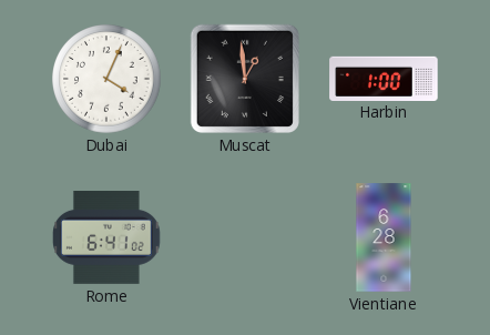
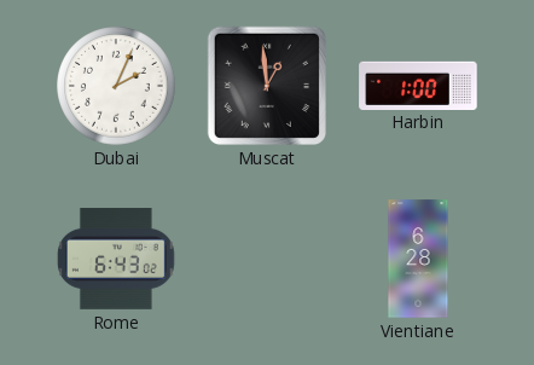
Dubai: 4:04 -> 2:04
Rome: 6:41 -> 6:43
